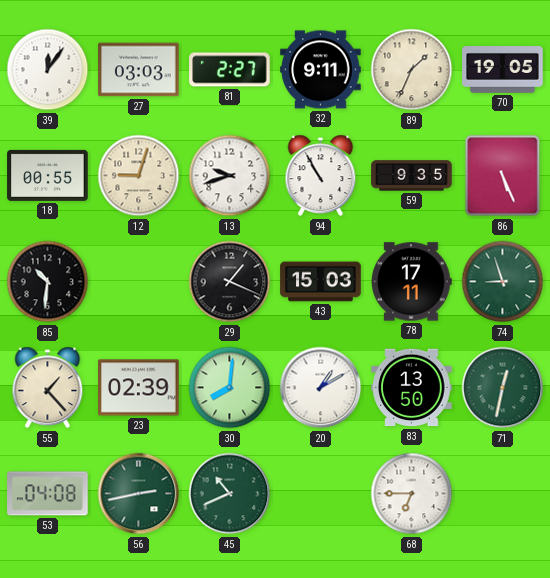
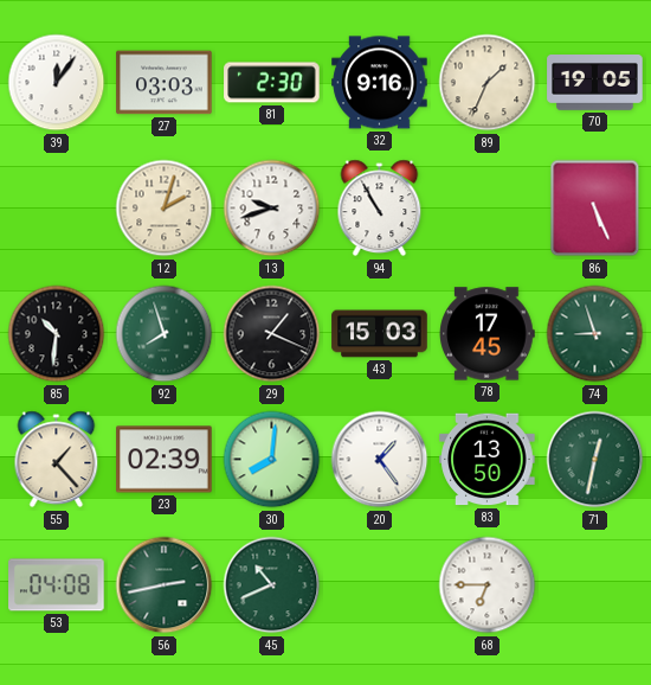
81: 2:27 -> 2:30
32: 9:11 -> 9:16
18: 00:55 -> none
12: 9:03 -> 2:03
59: 9:35 -> none
92: none -> 7:57
78: 17:11 -> 17:45
20: 1:10 -> 1:24
